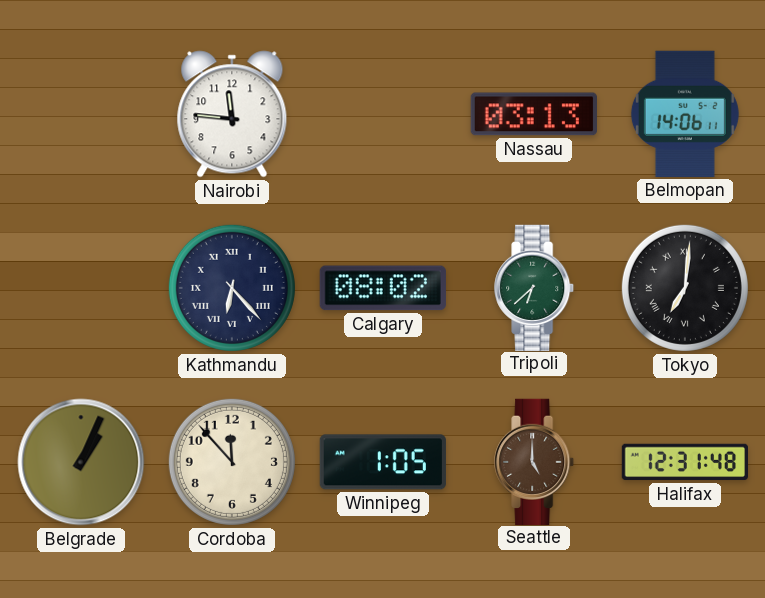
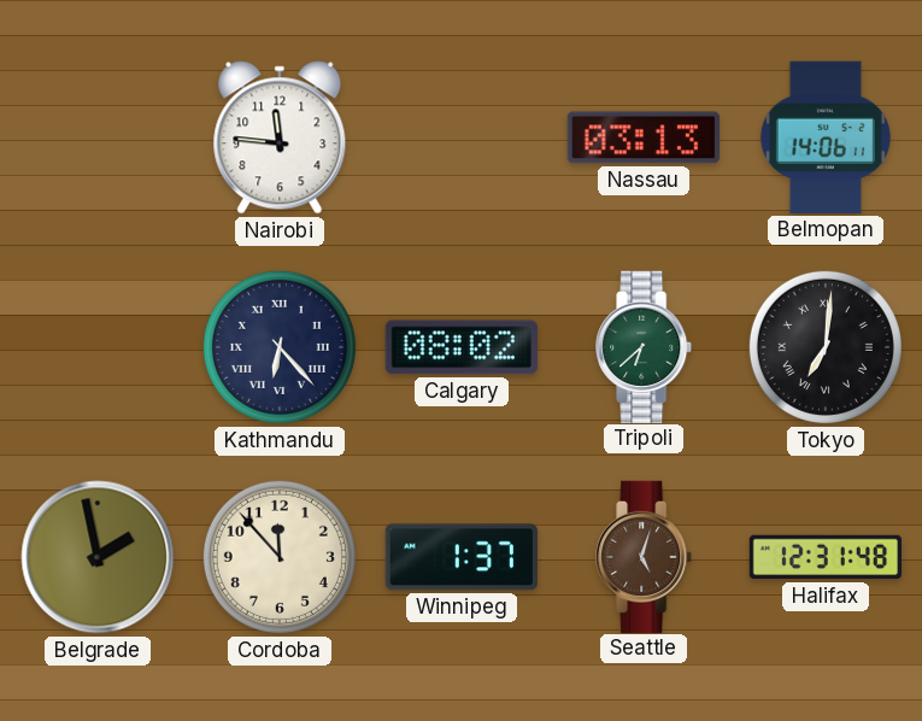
Belgrade: 1:04 -> 1:58
Winnipeg: 1:05 -> 1:37
Seattle: 5:00 -> 5:03
